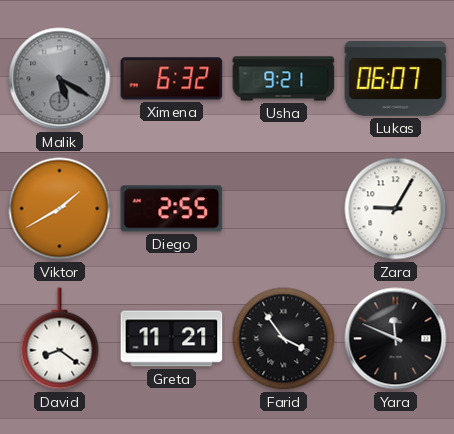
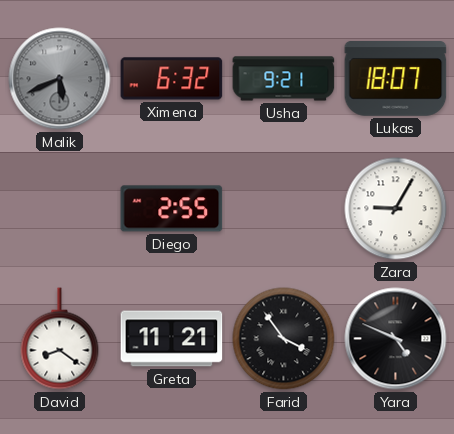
Malik: 5:20 -> 5:41
Lukas: 06:07 -> 18:07
Viktor: 1:40 -> none
Yara: 11:49 -> 4:49
